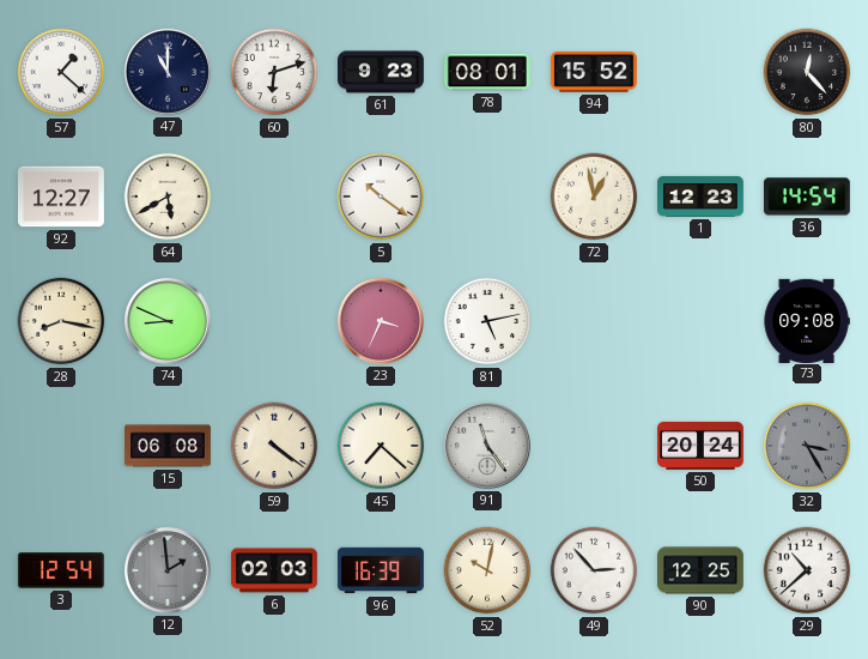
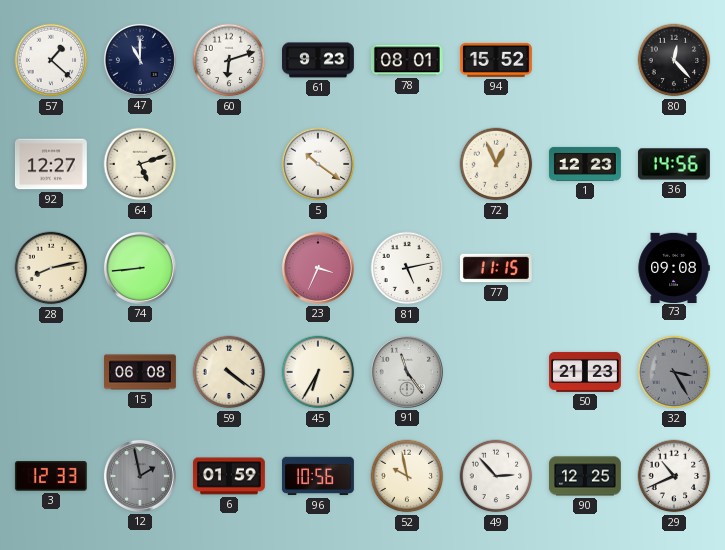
64: 5:40 -> 5:12
72: 12:58 -> 12:56
36: 14:54 -> 14:56
28: 8:17 -> 8:13
74: 8:49 -> 8:44
77: none -> 11:15
45: 7:22 -> 6:35
50: 20:24 -> 21:23
3: 12:54 -> 12:33
12: 1:59 -> 1:58
6: 02:03 -> 01:59
96: 16:39 -> 10:56
52: 10:02 -> 9:58
29: 10:38 -> 10:41
